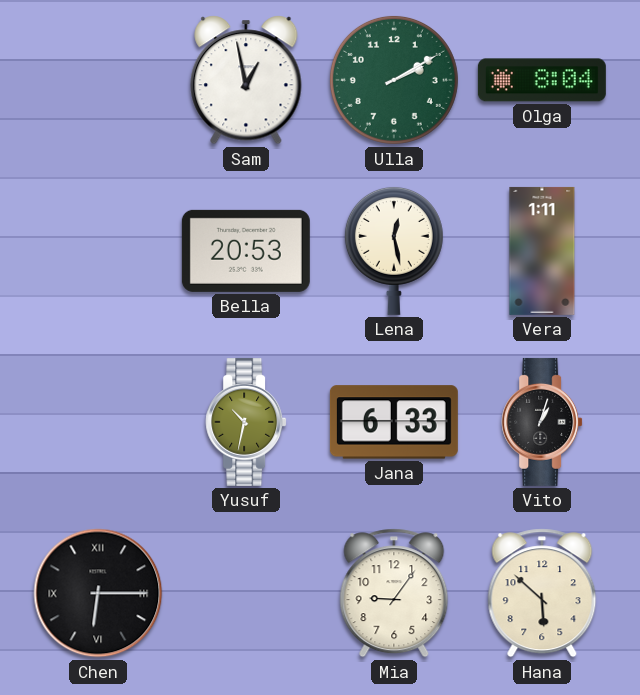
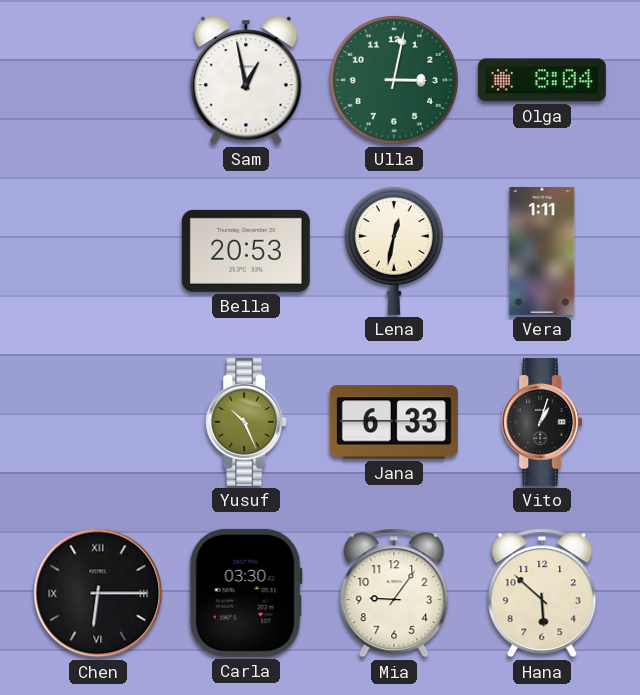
Ulla: 2:10 -> 3:02
Lena: 12:28 -> 12:32
Yusuf: 10:32 -> 10:26
Carla: none -> 03:30
